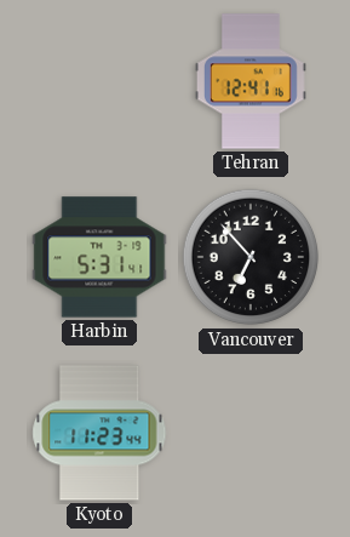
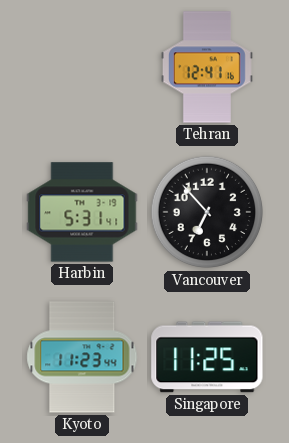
Singapore: none -> 11:25
